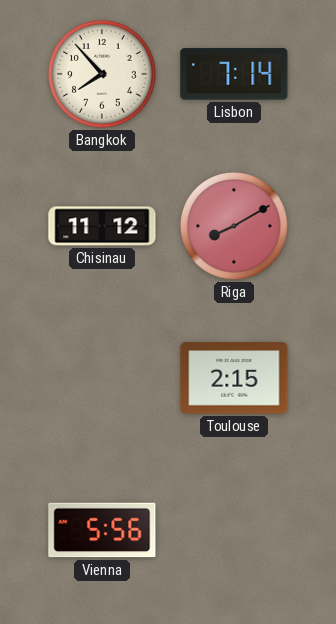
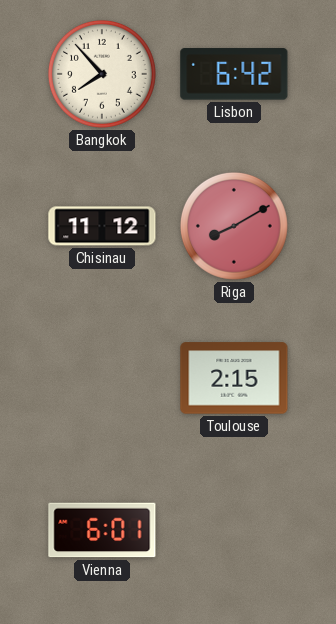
Lisbon: 7:14 -> 6:42
Vienna: 5:56 -> 6:01
